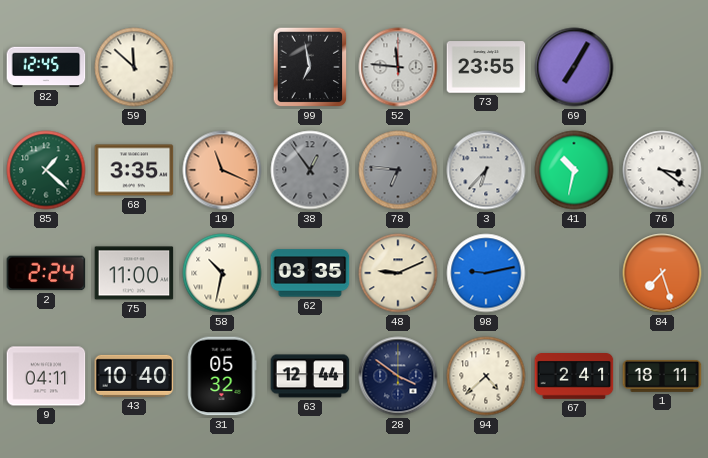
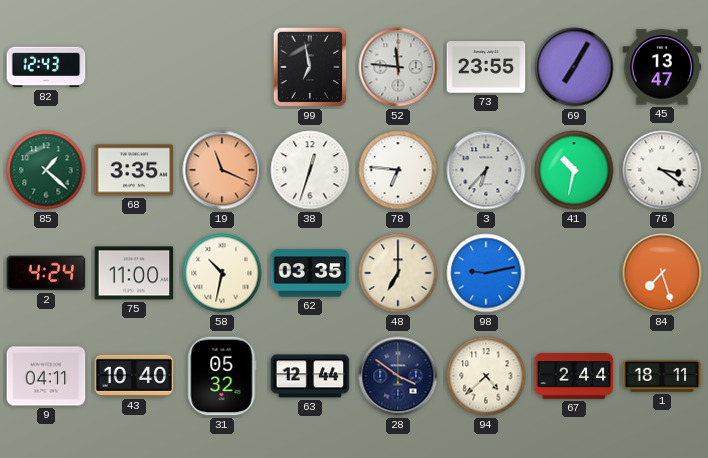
82: 12:45 -> 12:43
59: 11:52 -> none
45: none -> 13:47
38: 12:54 -> 12:33
38 dial: grey -> white
78 dial: grey -> white
2: 2:24 -> 4:24
48: 9:11 -> 7:00
67: 2:41 -> 2:44
